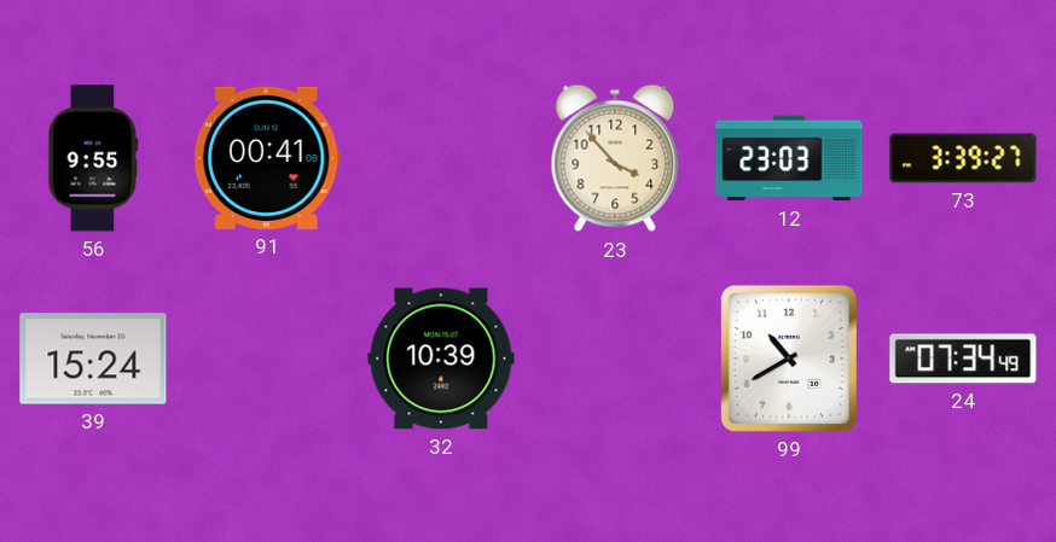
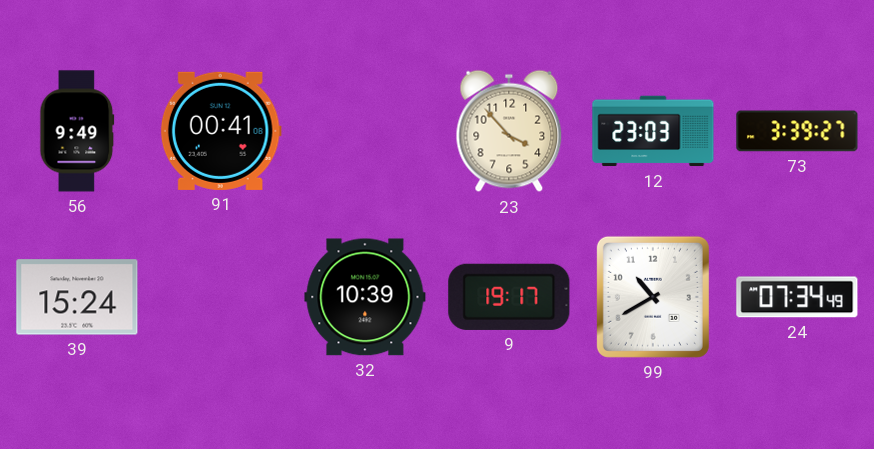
56: 9:55 -> 9:49
9: none -> 19:17
